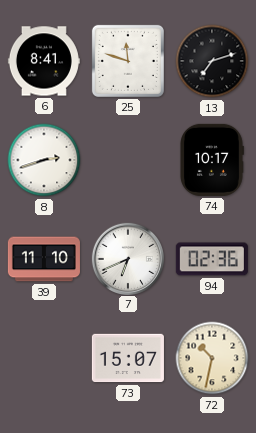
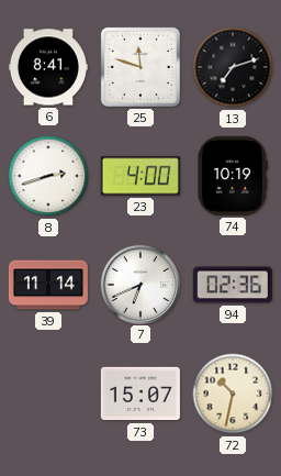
23: none -> 4:00
74: 10:17 -> 10:19
39: 11:10 -> 11:14
